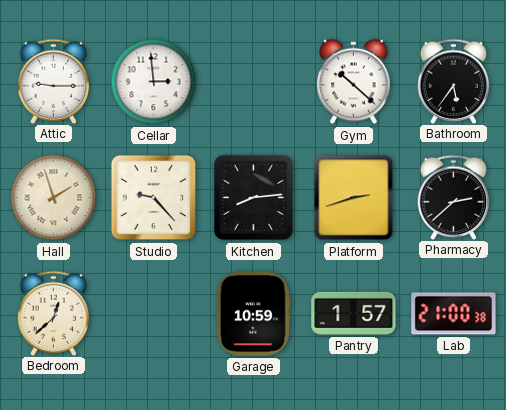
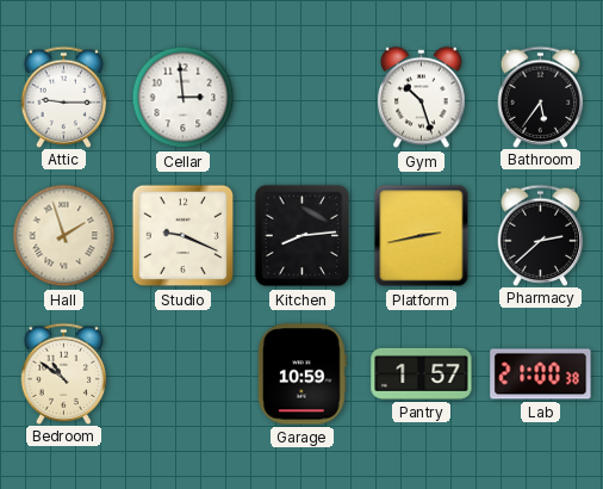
Gym: 10:22 -> 10:27
Studio: 9:23 -> 9:19
Platform: 2:42 -> 2:43
Bedroom: 12:38 -> 10:51
